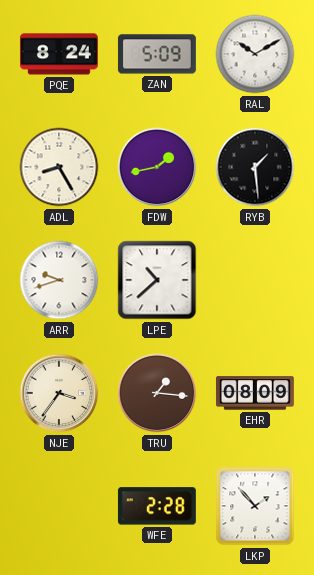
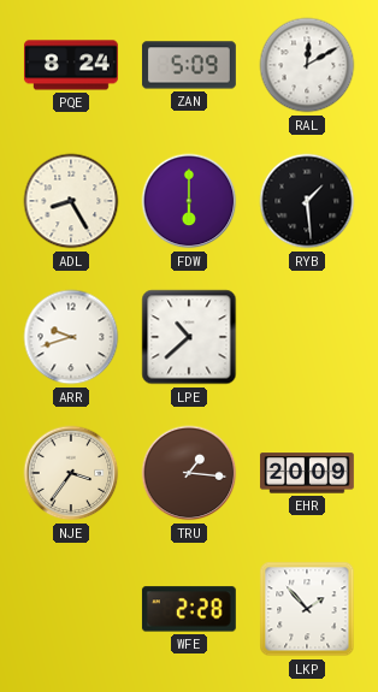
RAL: 10:10 -> 12:10
FDW: 1:43 -> 6:00
EHR: 08:09 -> 20:09
